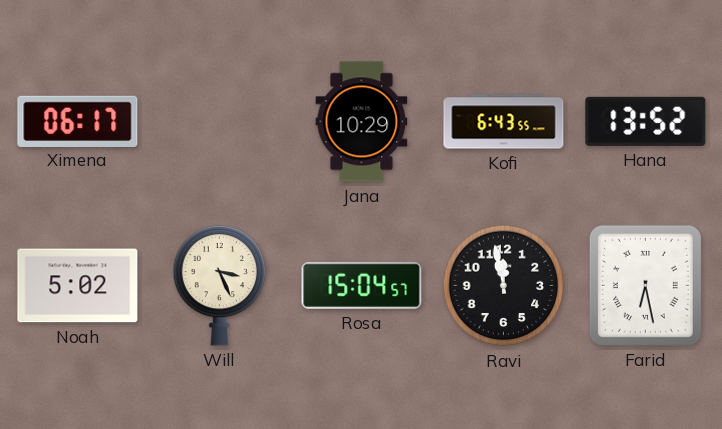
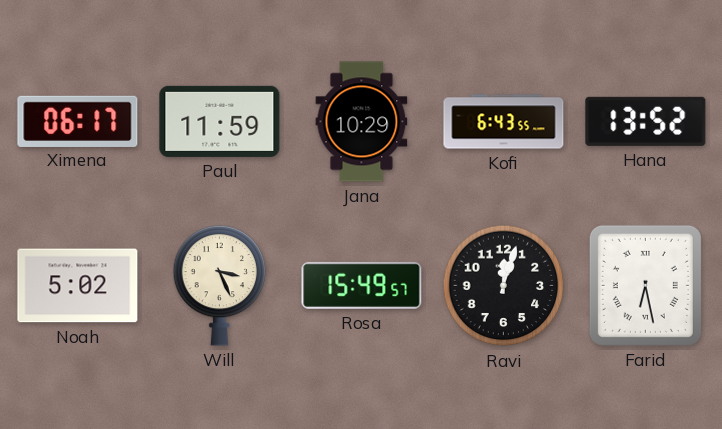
Paul: none -> 11:59
Rosa: 15:04 -> 15:49
Ravi: 11:58 -> 12:03
